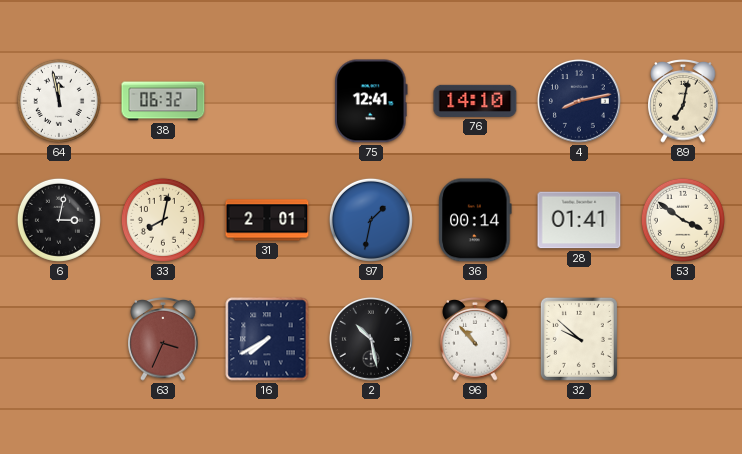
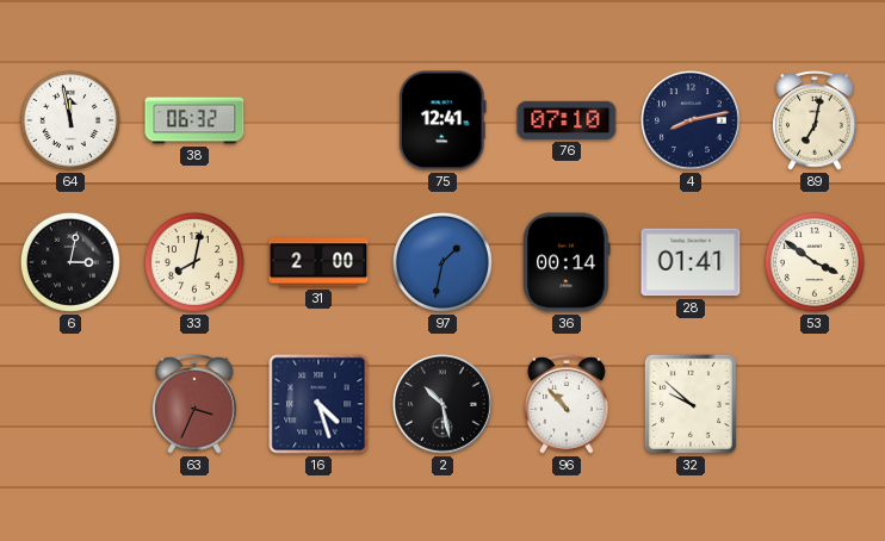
76: 14:10 -> 07:10
31: 2:01 -> 2:00
16: 7:40 -> 4:27
